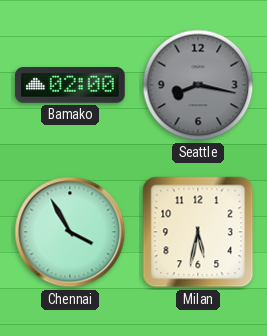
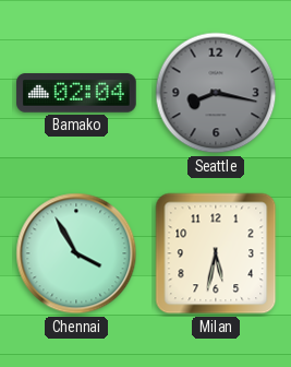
Bamako: 02:00 -> 02:04
